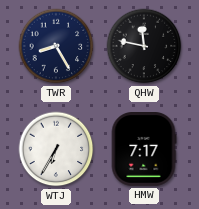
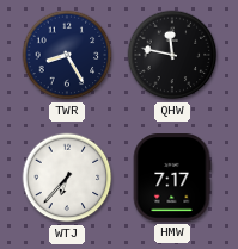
WTJ: 6:35 -> 6:37
